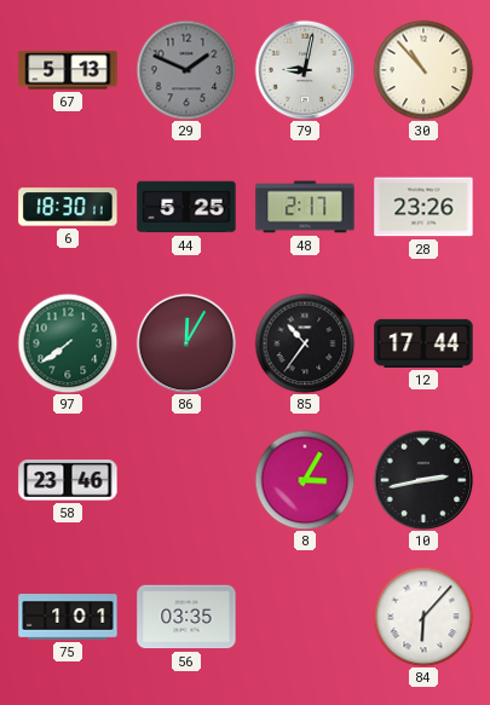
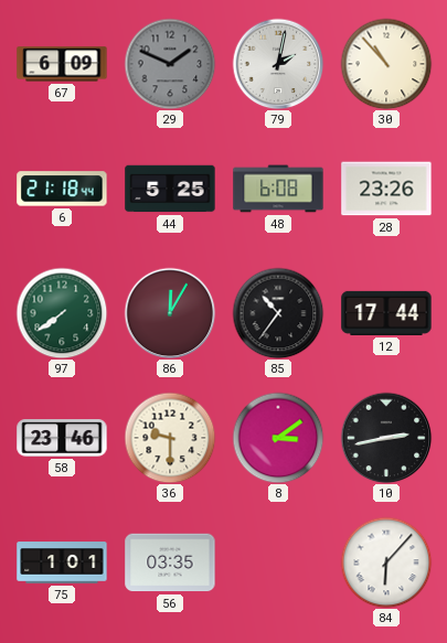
67: 5:13 -> 6:09
79: 9:02 -> 2:02
6: 18:30 -> 21:18
48: 2:17 -> 6:08
36: none -> 9:30
8: 3:05 -> 3:09
